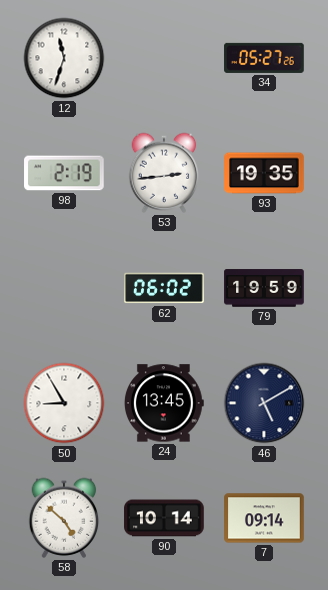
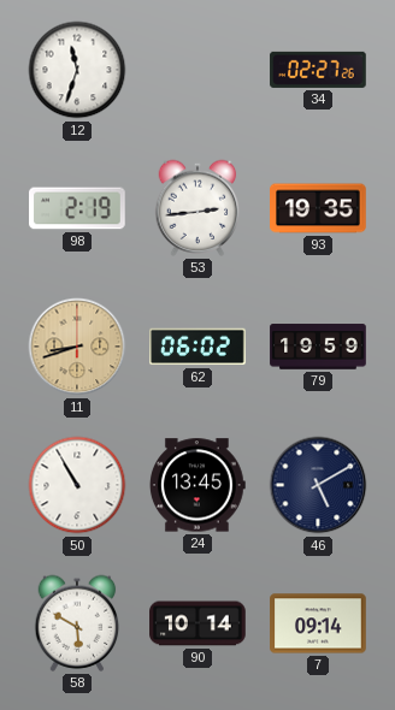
34: 05:27 -> 02:27
11: none -> 8:42
50: 8:55 -> 10:55
58: 4:52 -> 5:50
